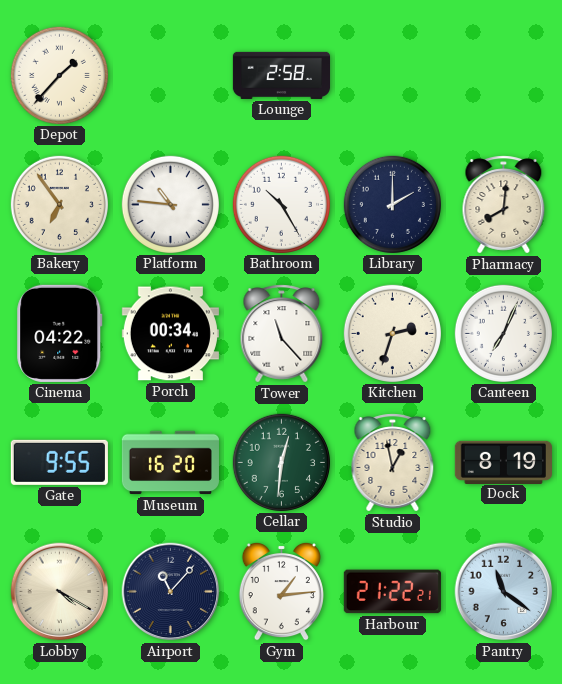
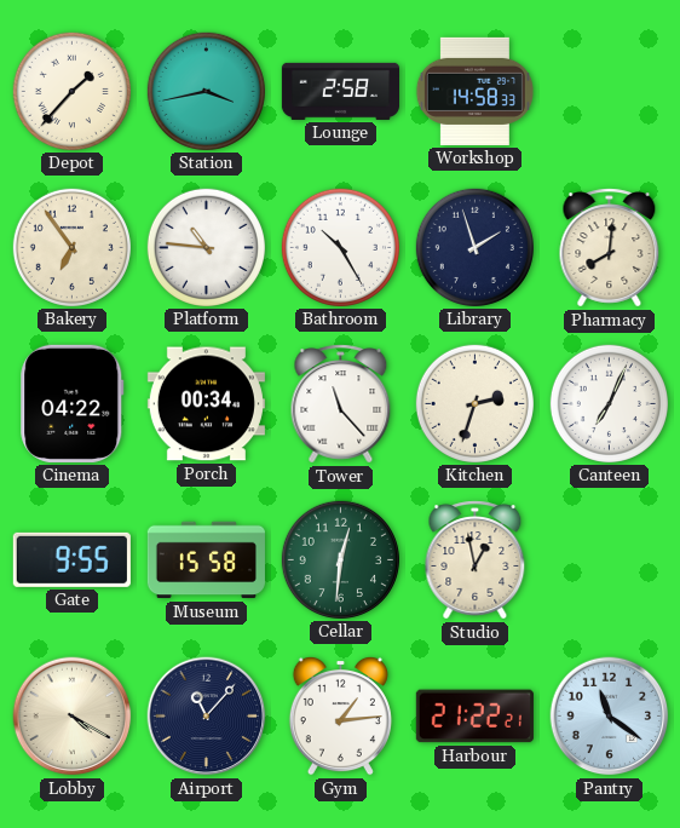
Station: none -> 3:43
Workshop: none -> 14:58
Library: 2:00 -> 1:57
Museum: 16:20 -> 15:58
Dock: 8:19 -> none
